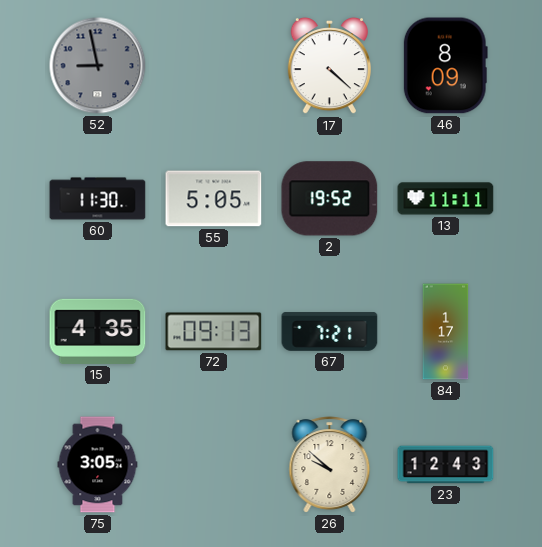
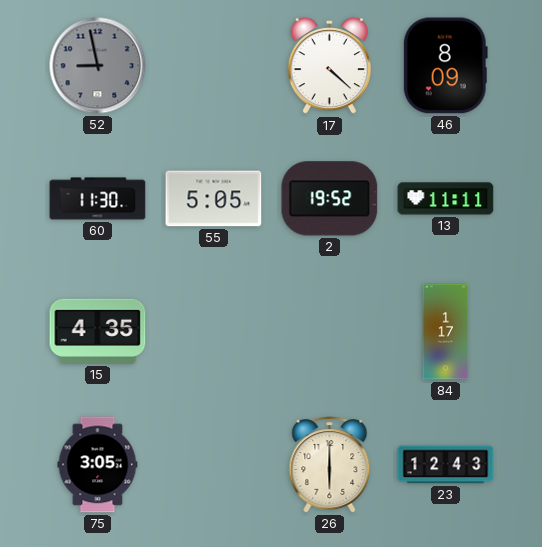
72: 09:13 -> none
67: 7:21 -> none
26: 9:52 -> 6:00
